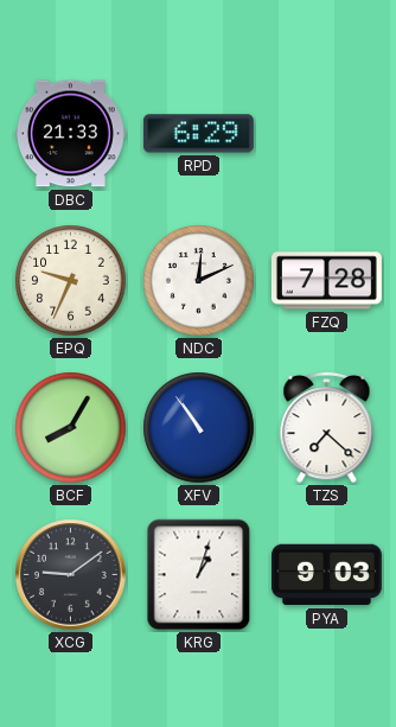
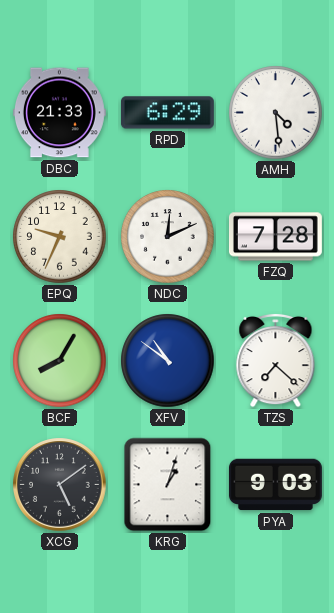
AMH: none -> 4:29
XFV: 10:54 -> 10:51
XCG: 9:09 -> 5:09
